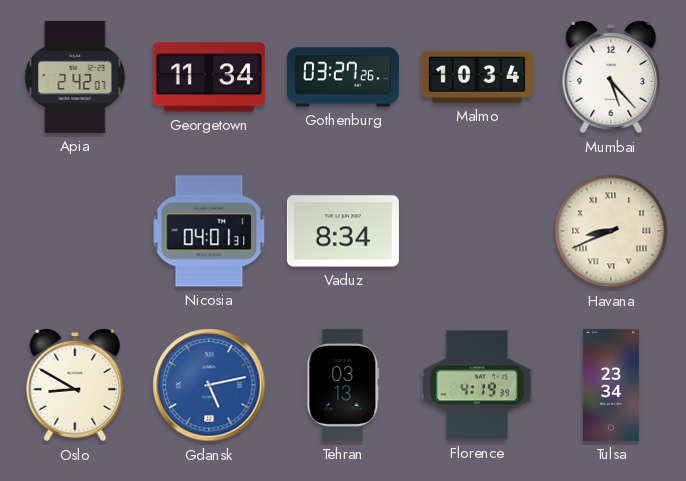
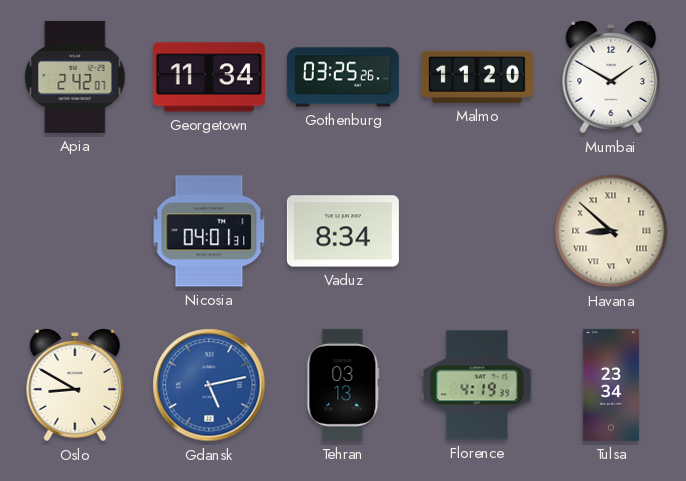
Gothenburg: 03:27 -> 03:25
Malmo: 10:34 -> 11:20
Mumbai: 5:23 -> 1:50
Havana: 8:41 -> 8:52
